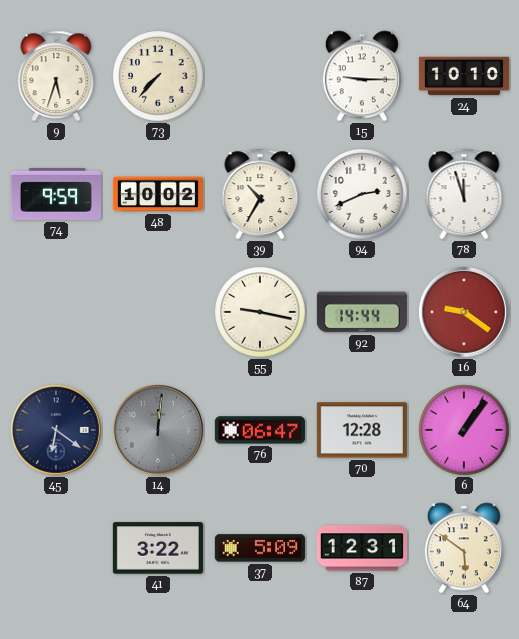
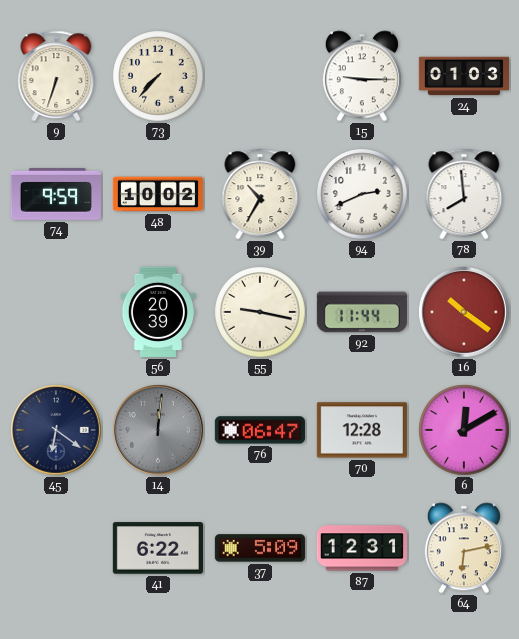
9: 5:33 -> 6:33
24: 10:10 -> 01:03
78: 11:57 -> 7:59
56: none -> 20:39
92: 14:44 -> 11:44
16: 9:21 -> 10:21
6: 1:06 -> 12:10
41: 3:22 -> 6:22
64: 5:51 -> 6:13
